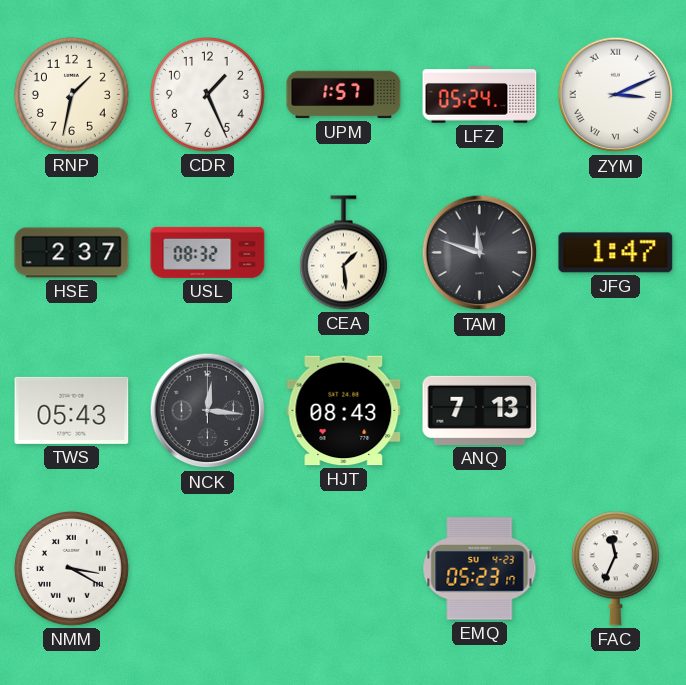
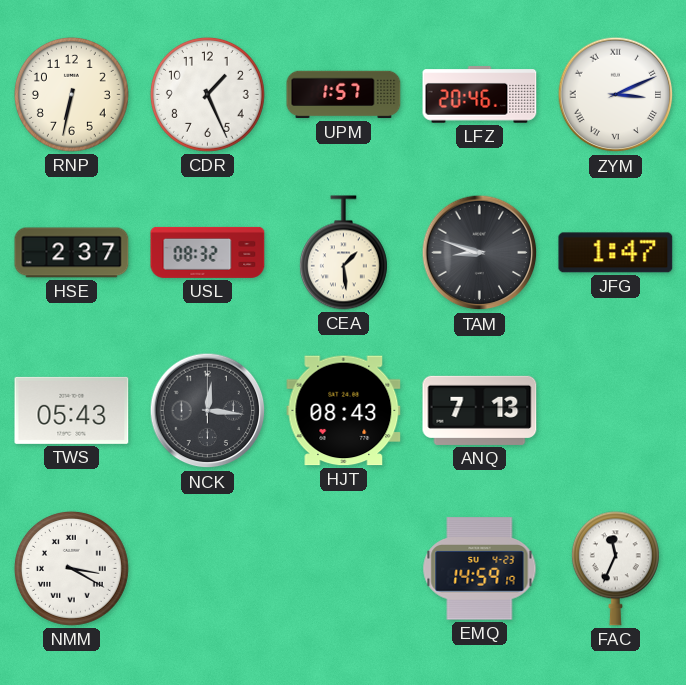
RNP: 1:32 -> 6:32
LFZ: 05:24 -> 20:46
TAM: 11:48 -> 8:48
EMQ: 05:23 -> 14:59
